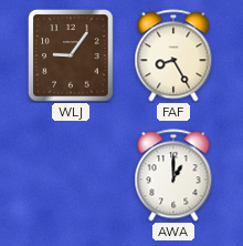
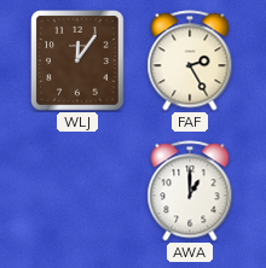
WLJ: 9:06 -> 12:06
FAF: 8:25 -> 2:25
